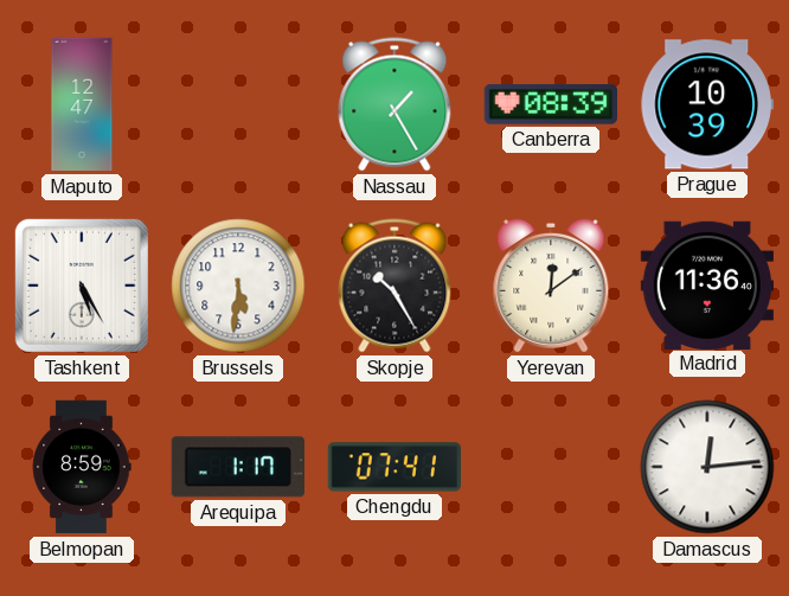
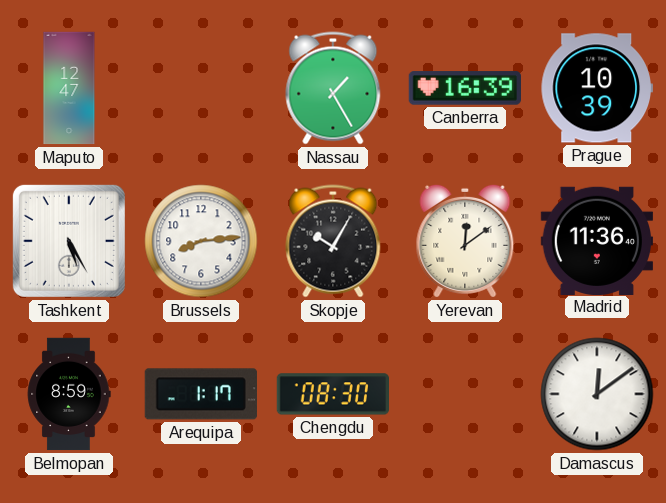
Canberra: 08:39 -> 16:39
Brussels: 5:31 -> 8:14
Skopje: 10:25 -> 10:05
Chengdu: 07:41 -> 08:30
Damascus: 12:14 -> 12:09
